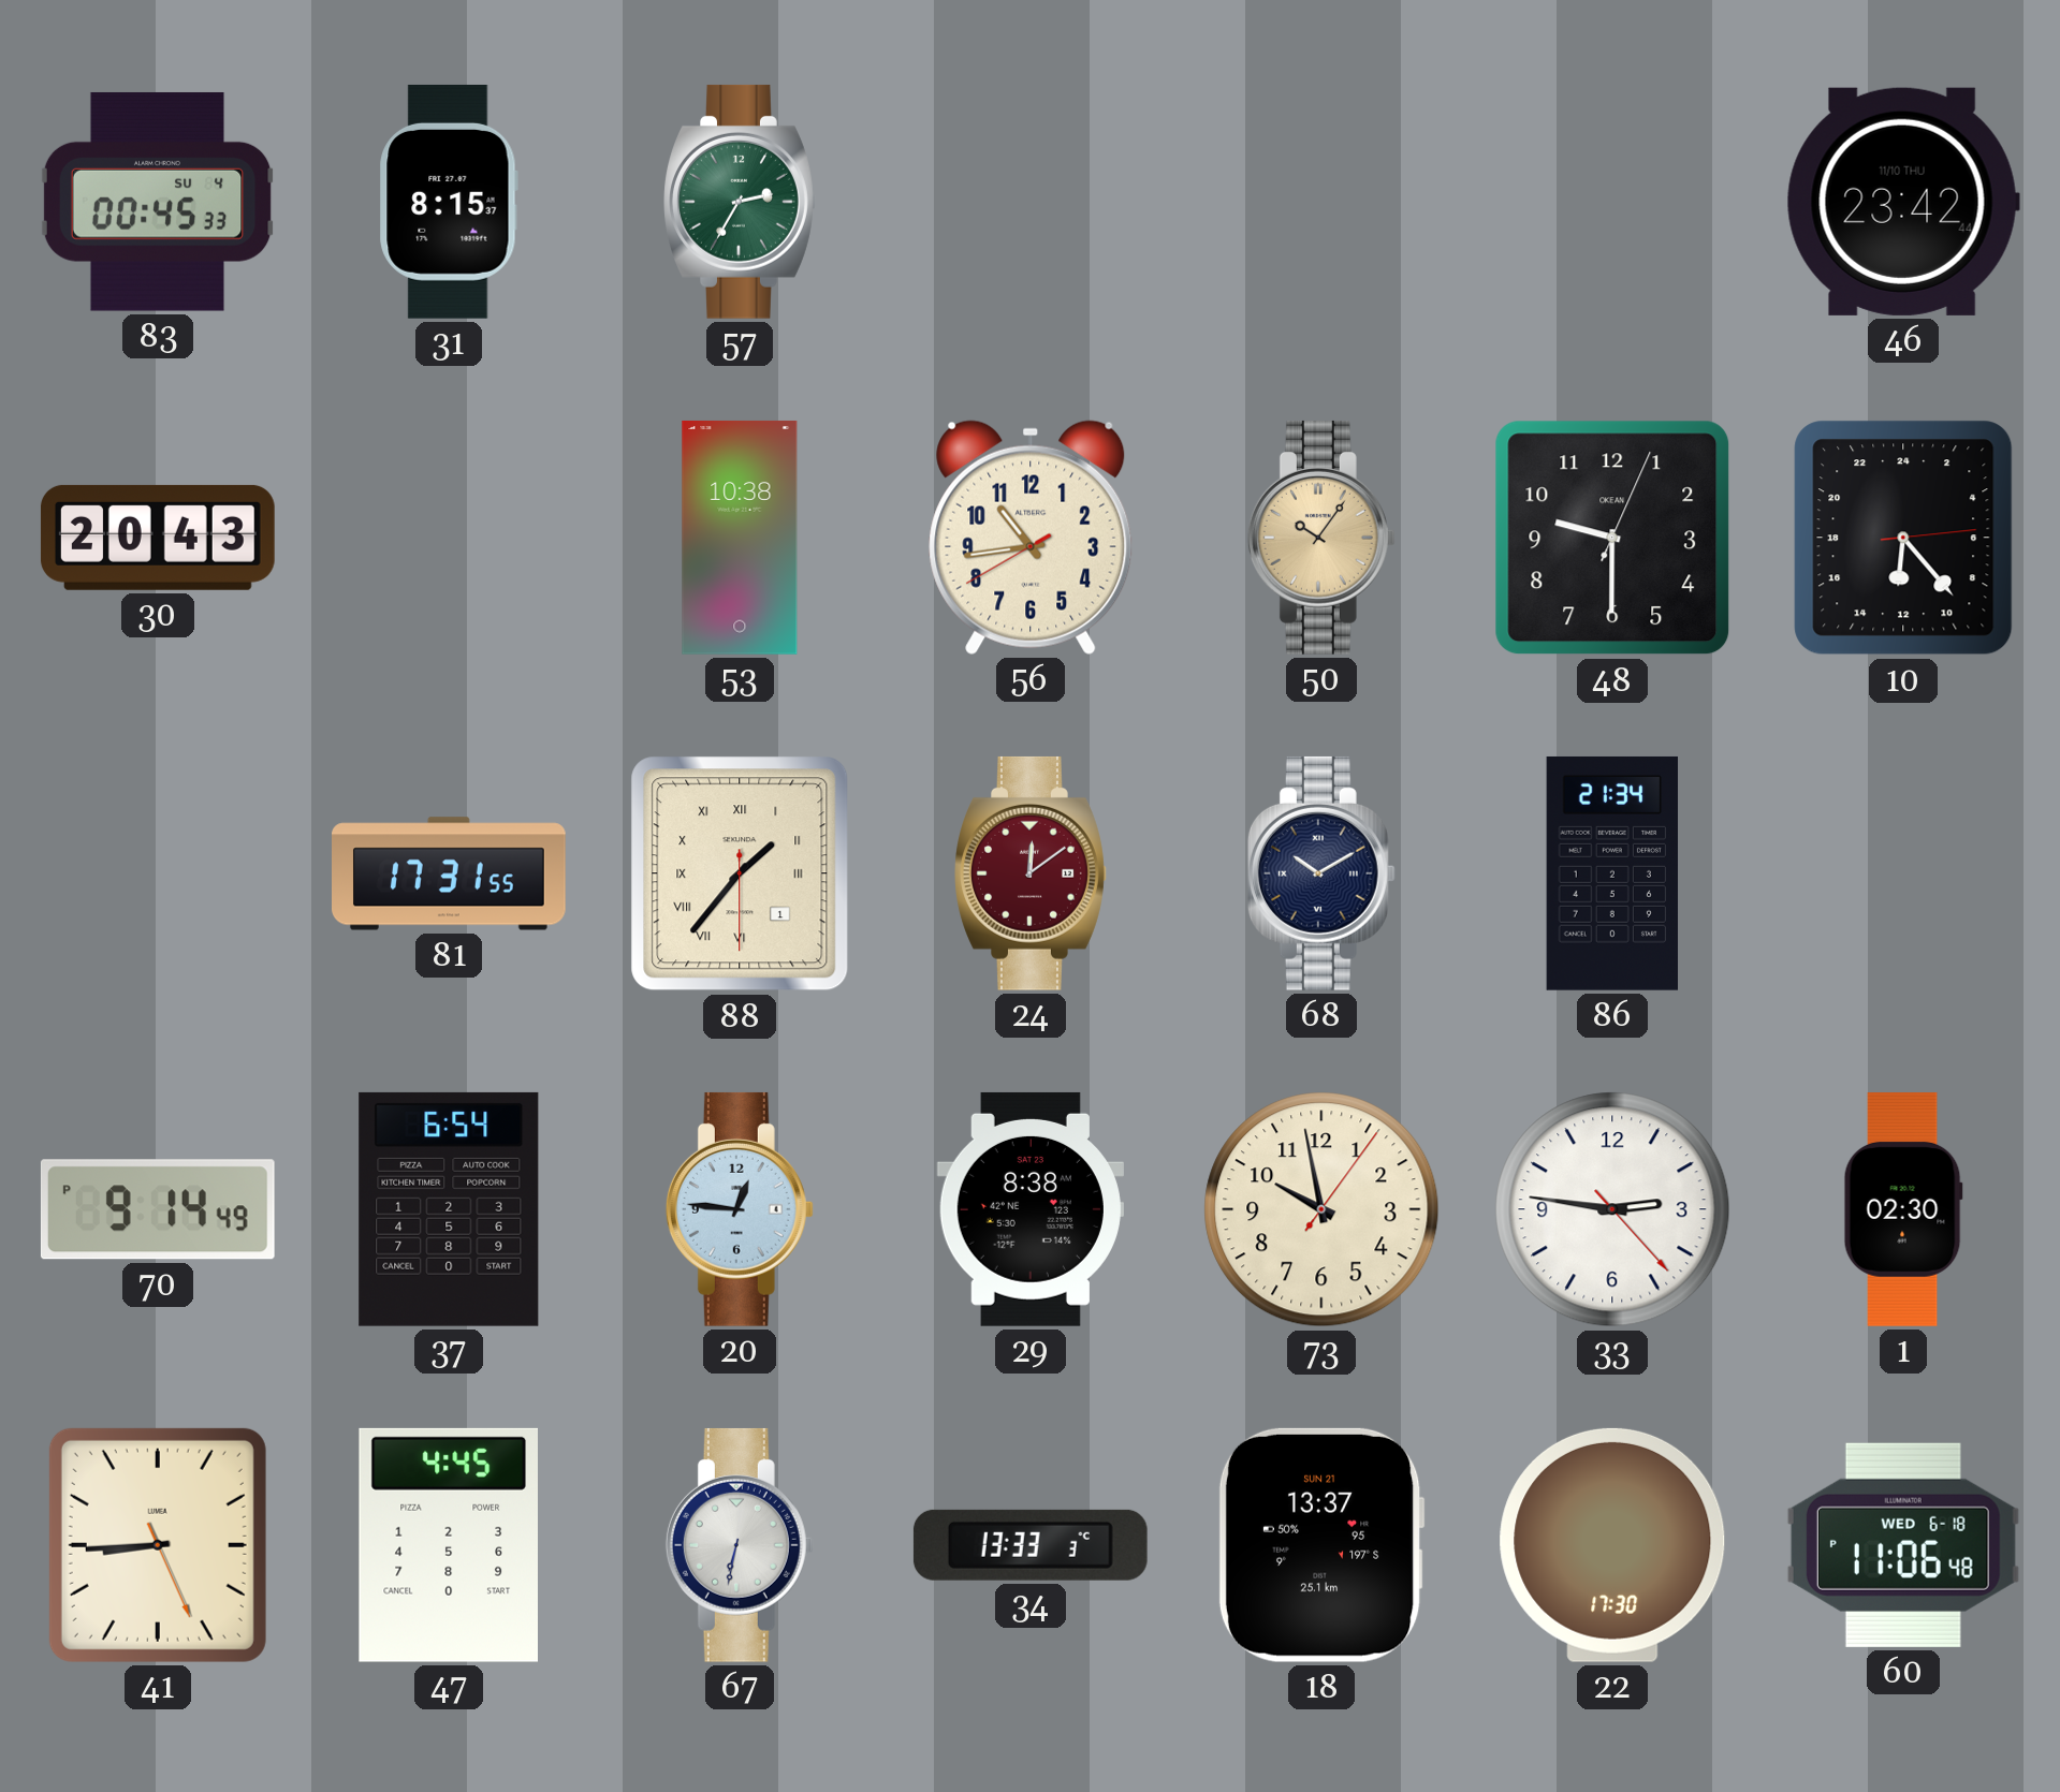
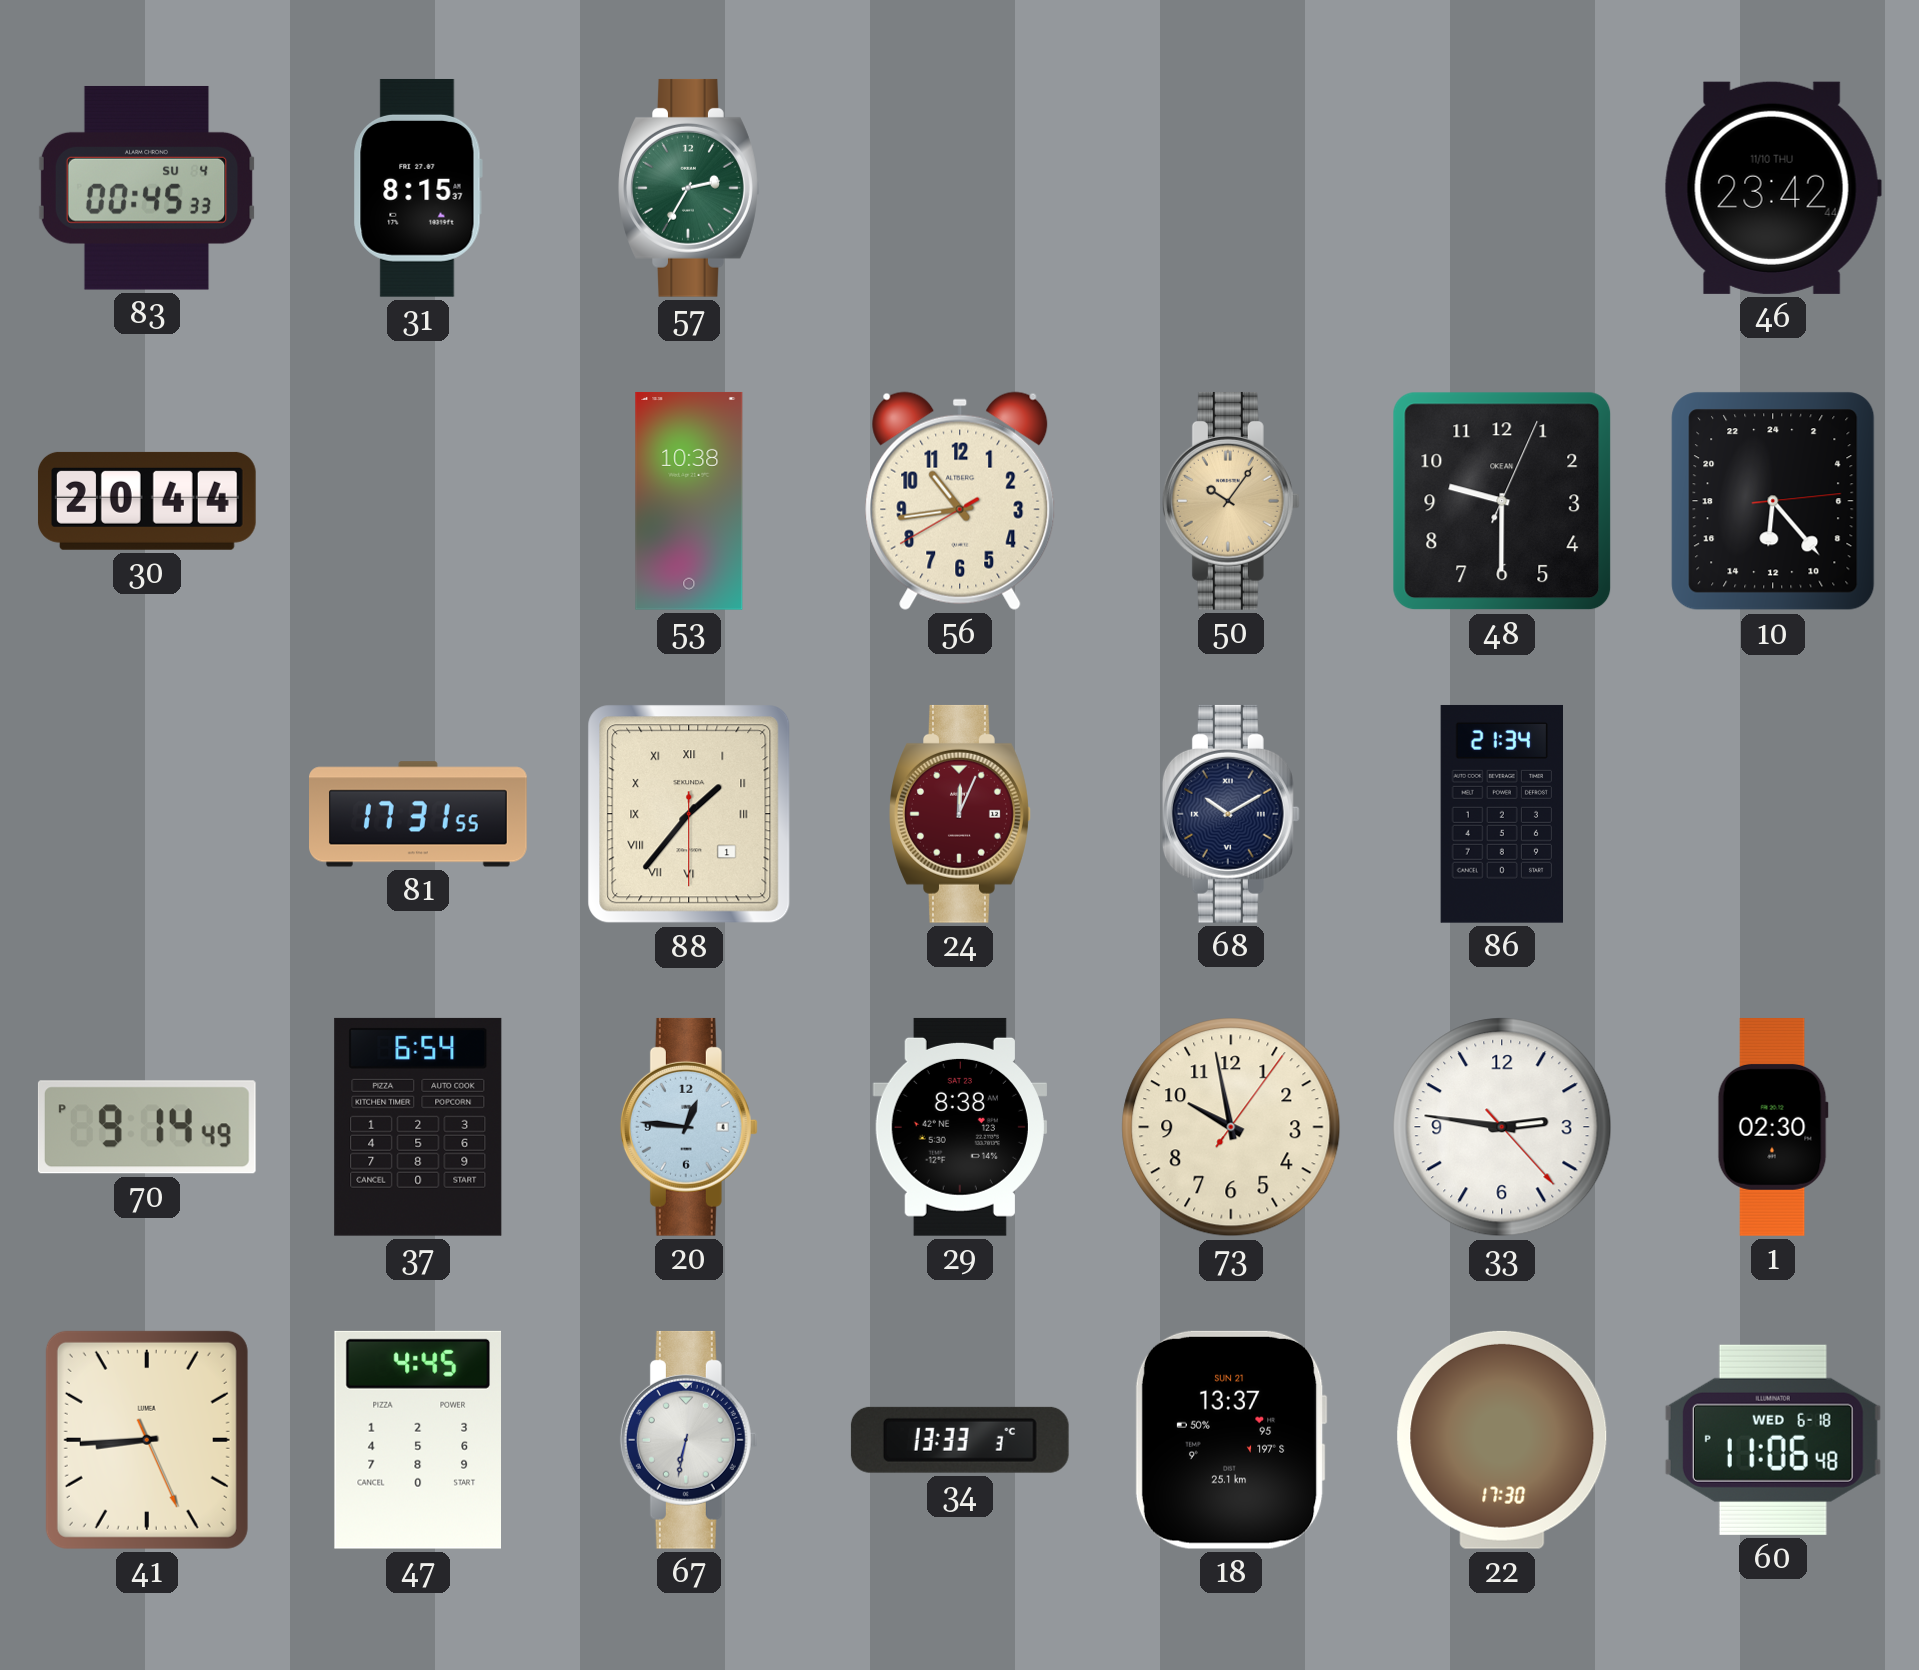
30: 20:43 -> 20:44
24: 12:09 -> 12:04
